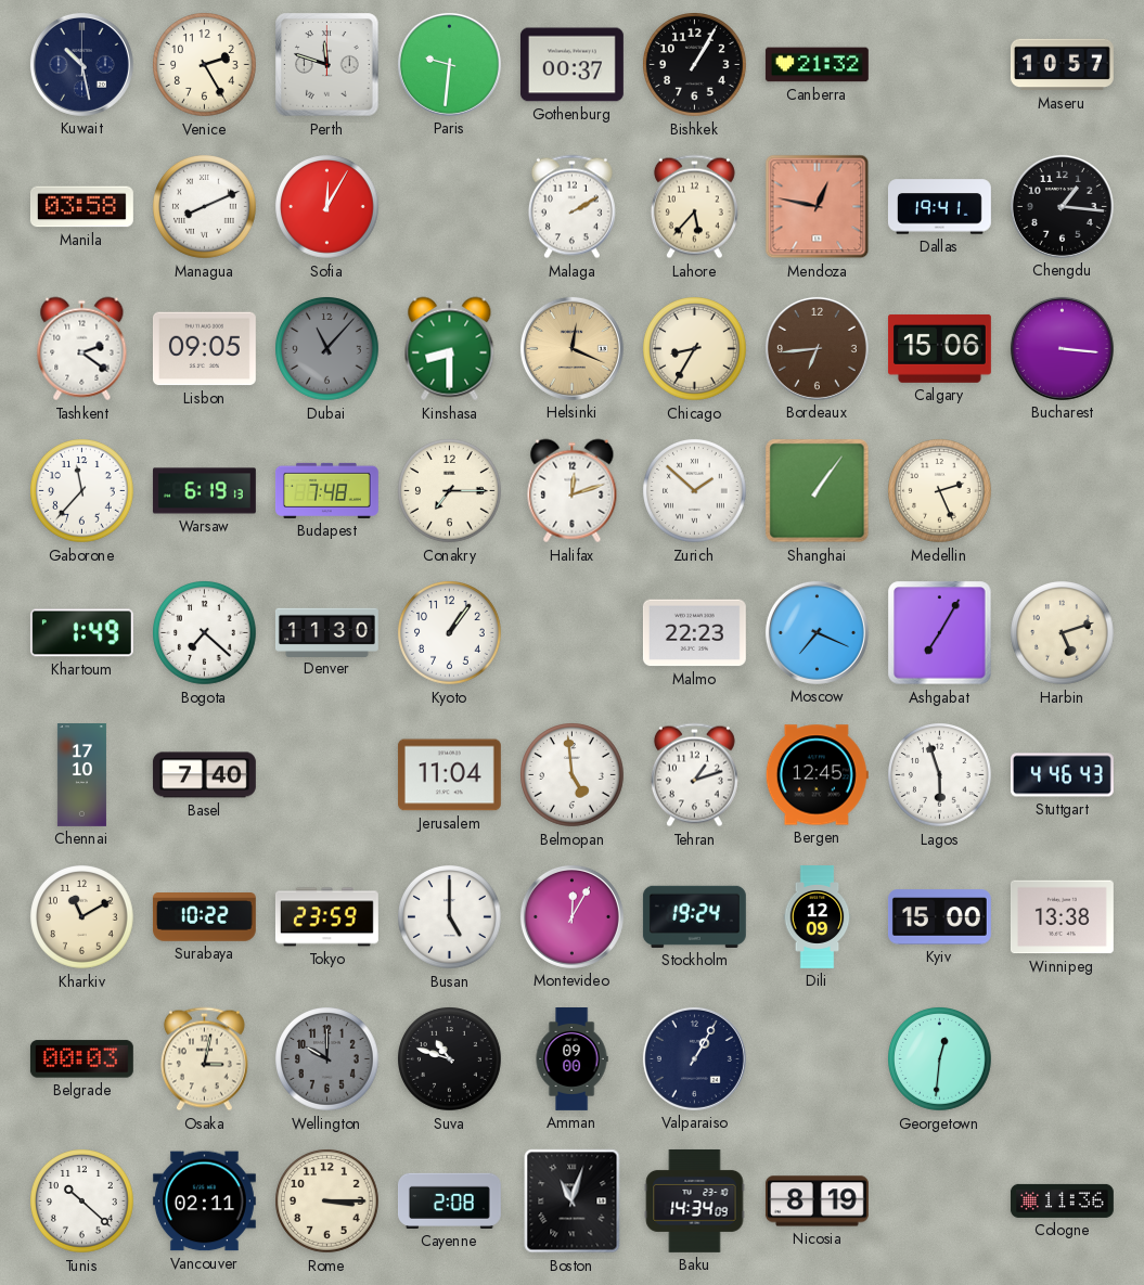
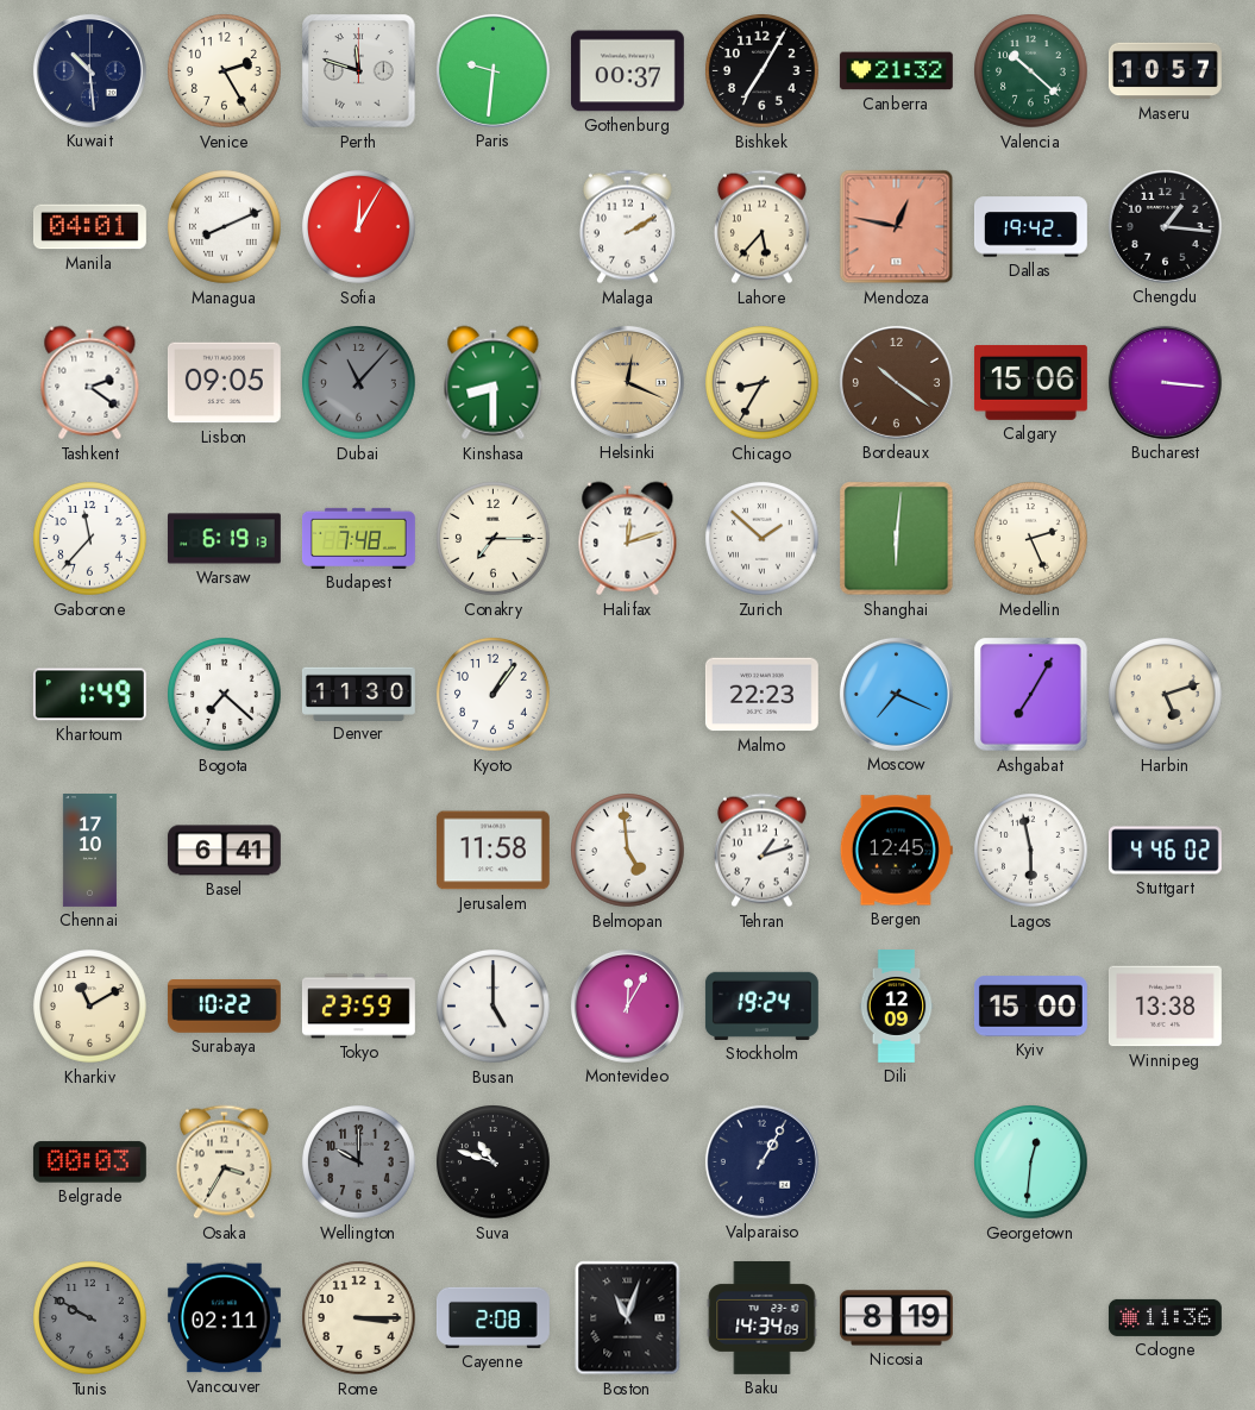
Kuwait: 10:28 -> 10:29
Bishkek: 1:05 -> 7:05
Valencia: none -> 10:22
Manila: 03:58 -> 04:01
Dallas: 19:41 -> 19:42
Bordeaux: 6:44 -> 10:21
Shanghai: 1:06 -> 6:01
Basel: 7:40 -> 6:41
Jerusalem: 11:04 -> 11:58
Lagos: 5:57 -> 5:58
Stuttgart: 4:46:43 -> 4:46:02
Osaka: 3:02 -> 3:35
Amman: 09:00 -> none
Tunis: 10:22 -> 9:50
Tunis dial: white -> grey
